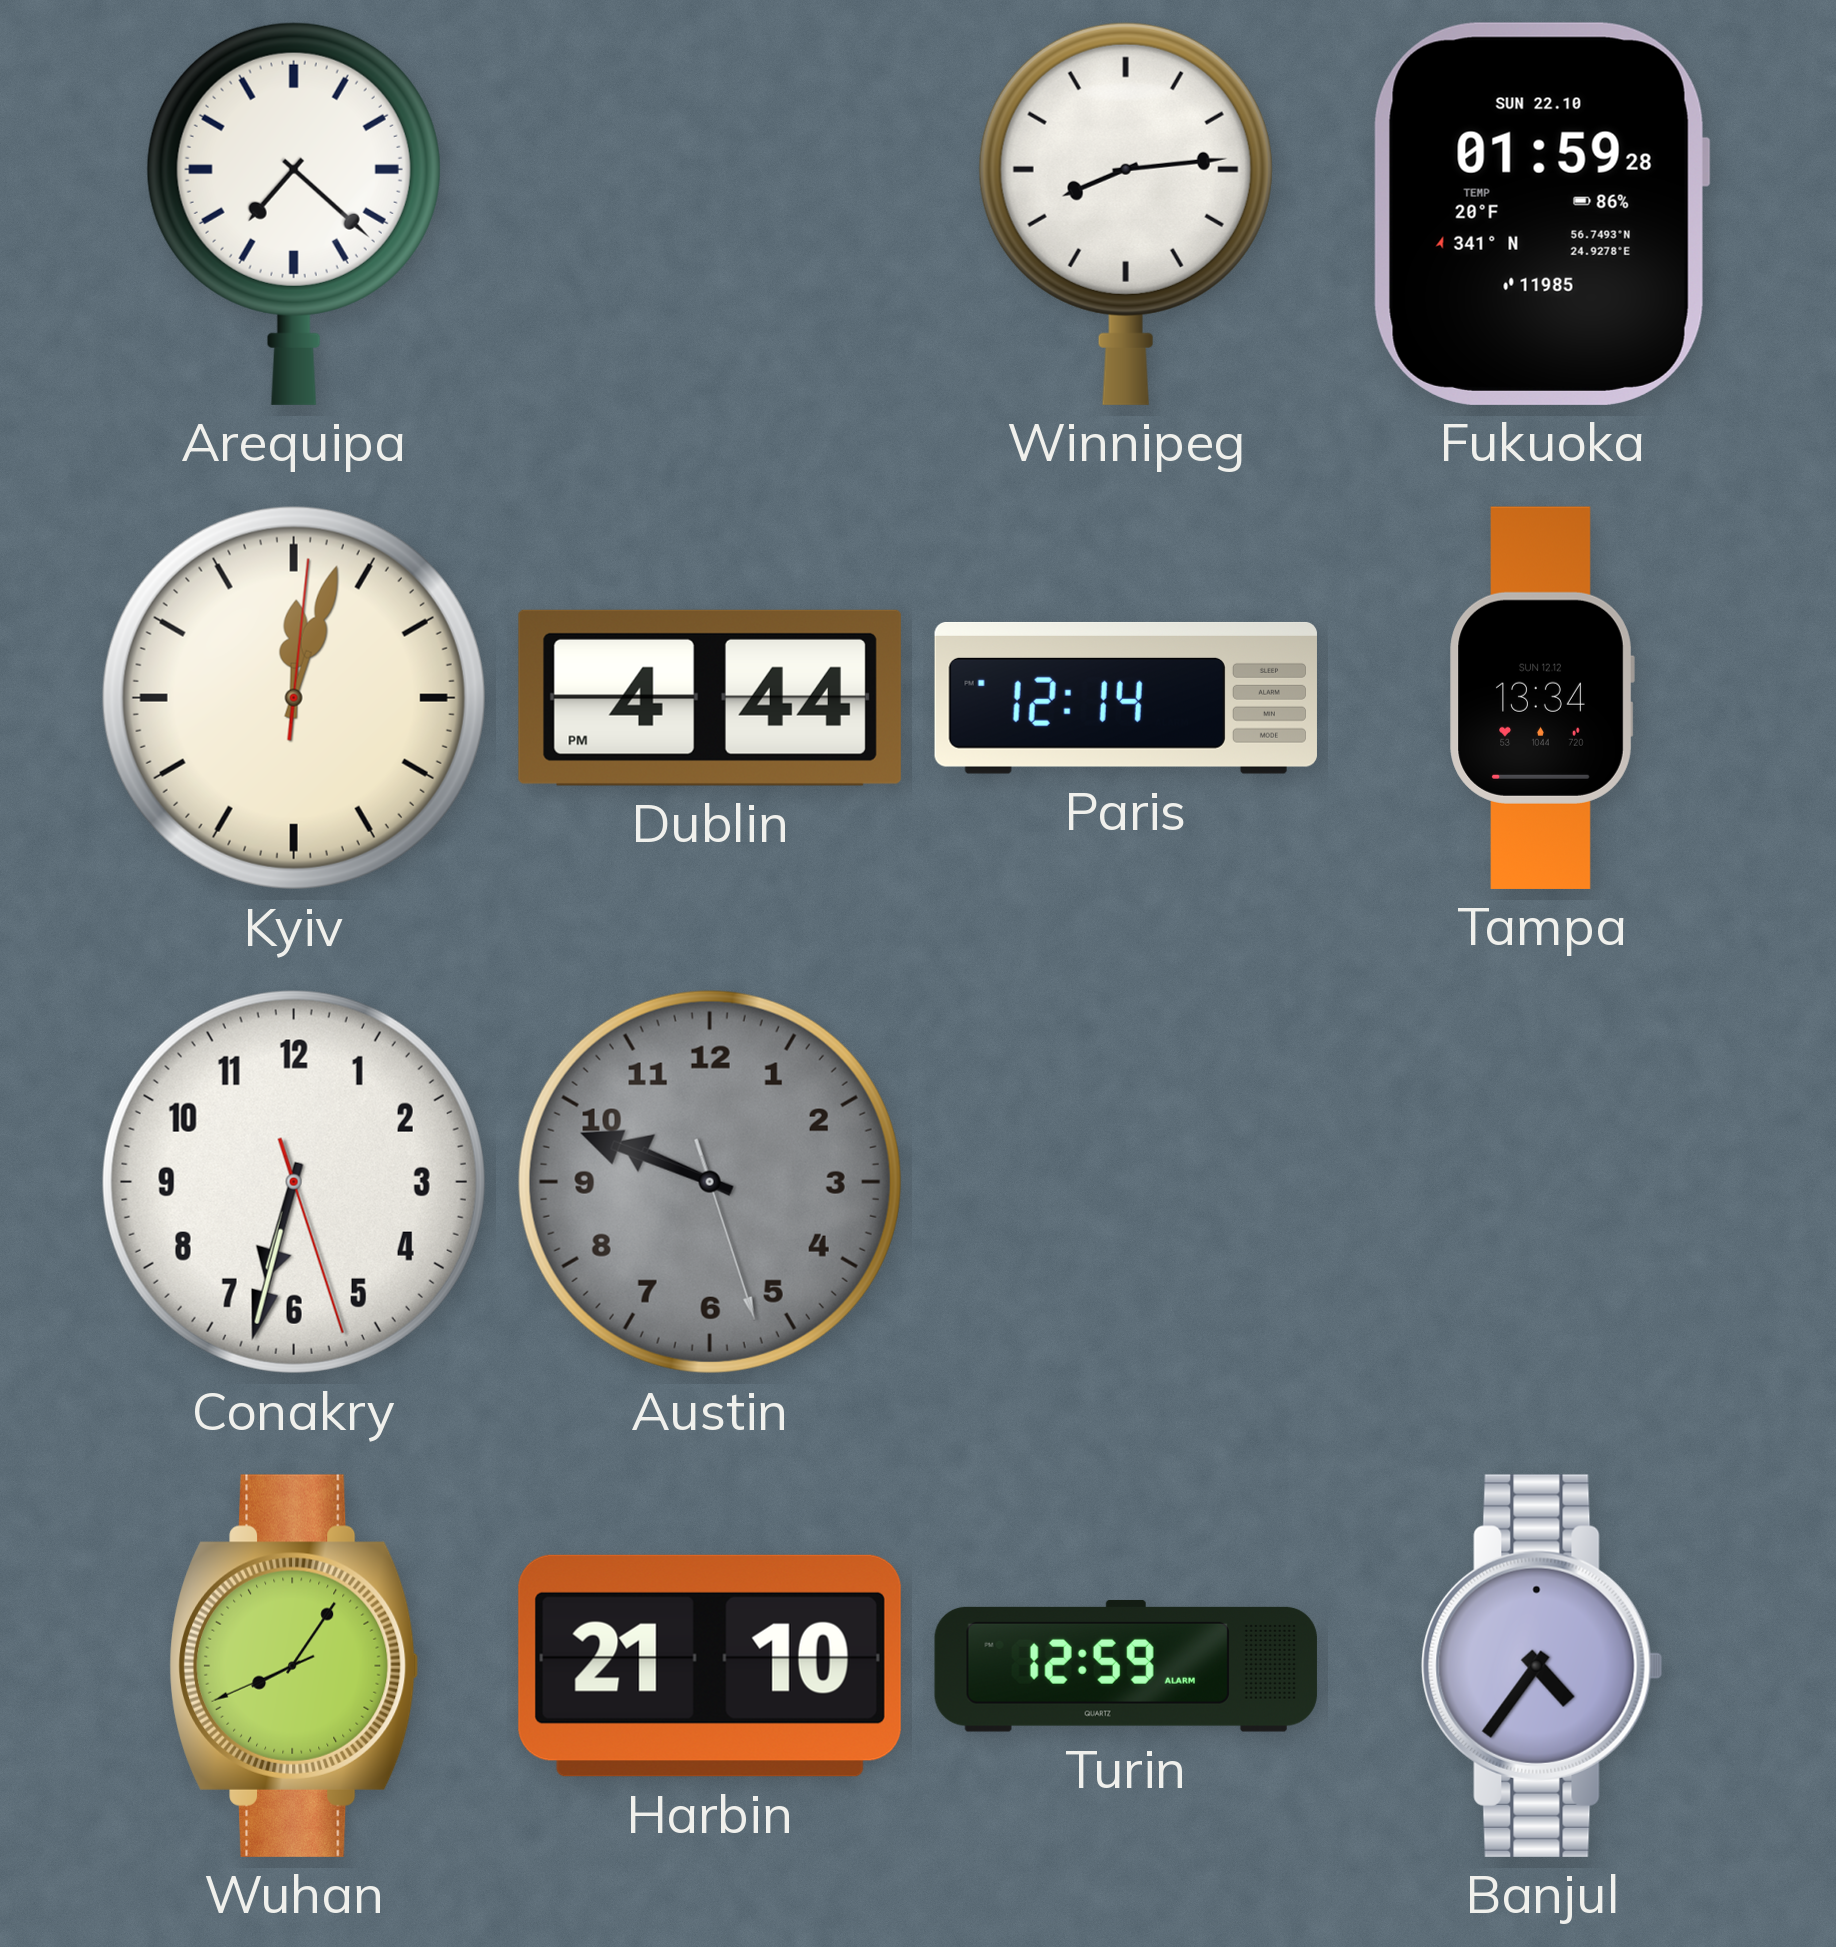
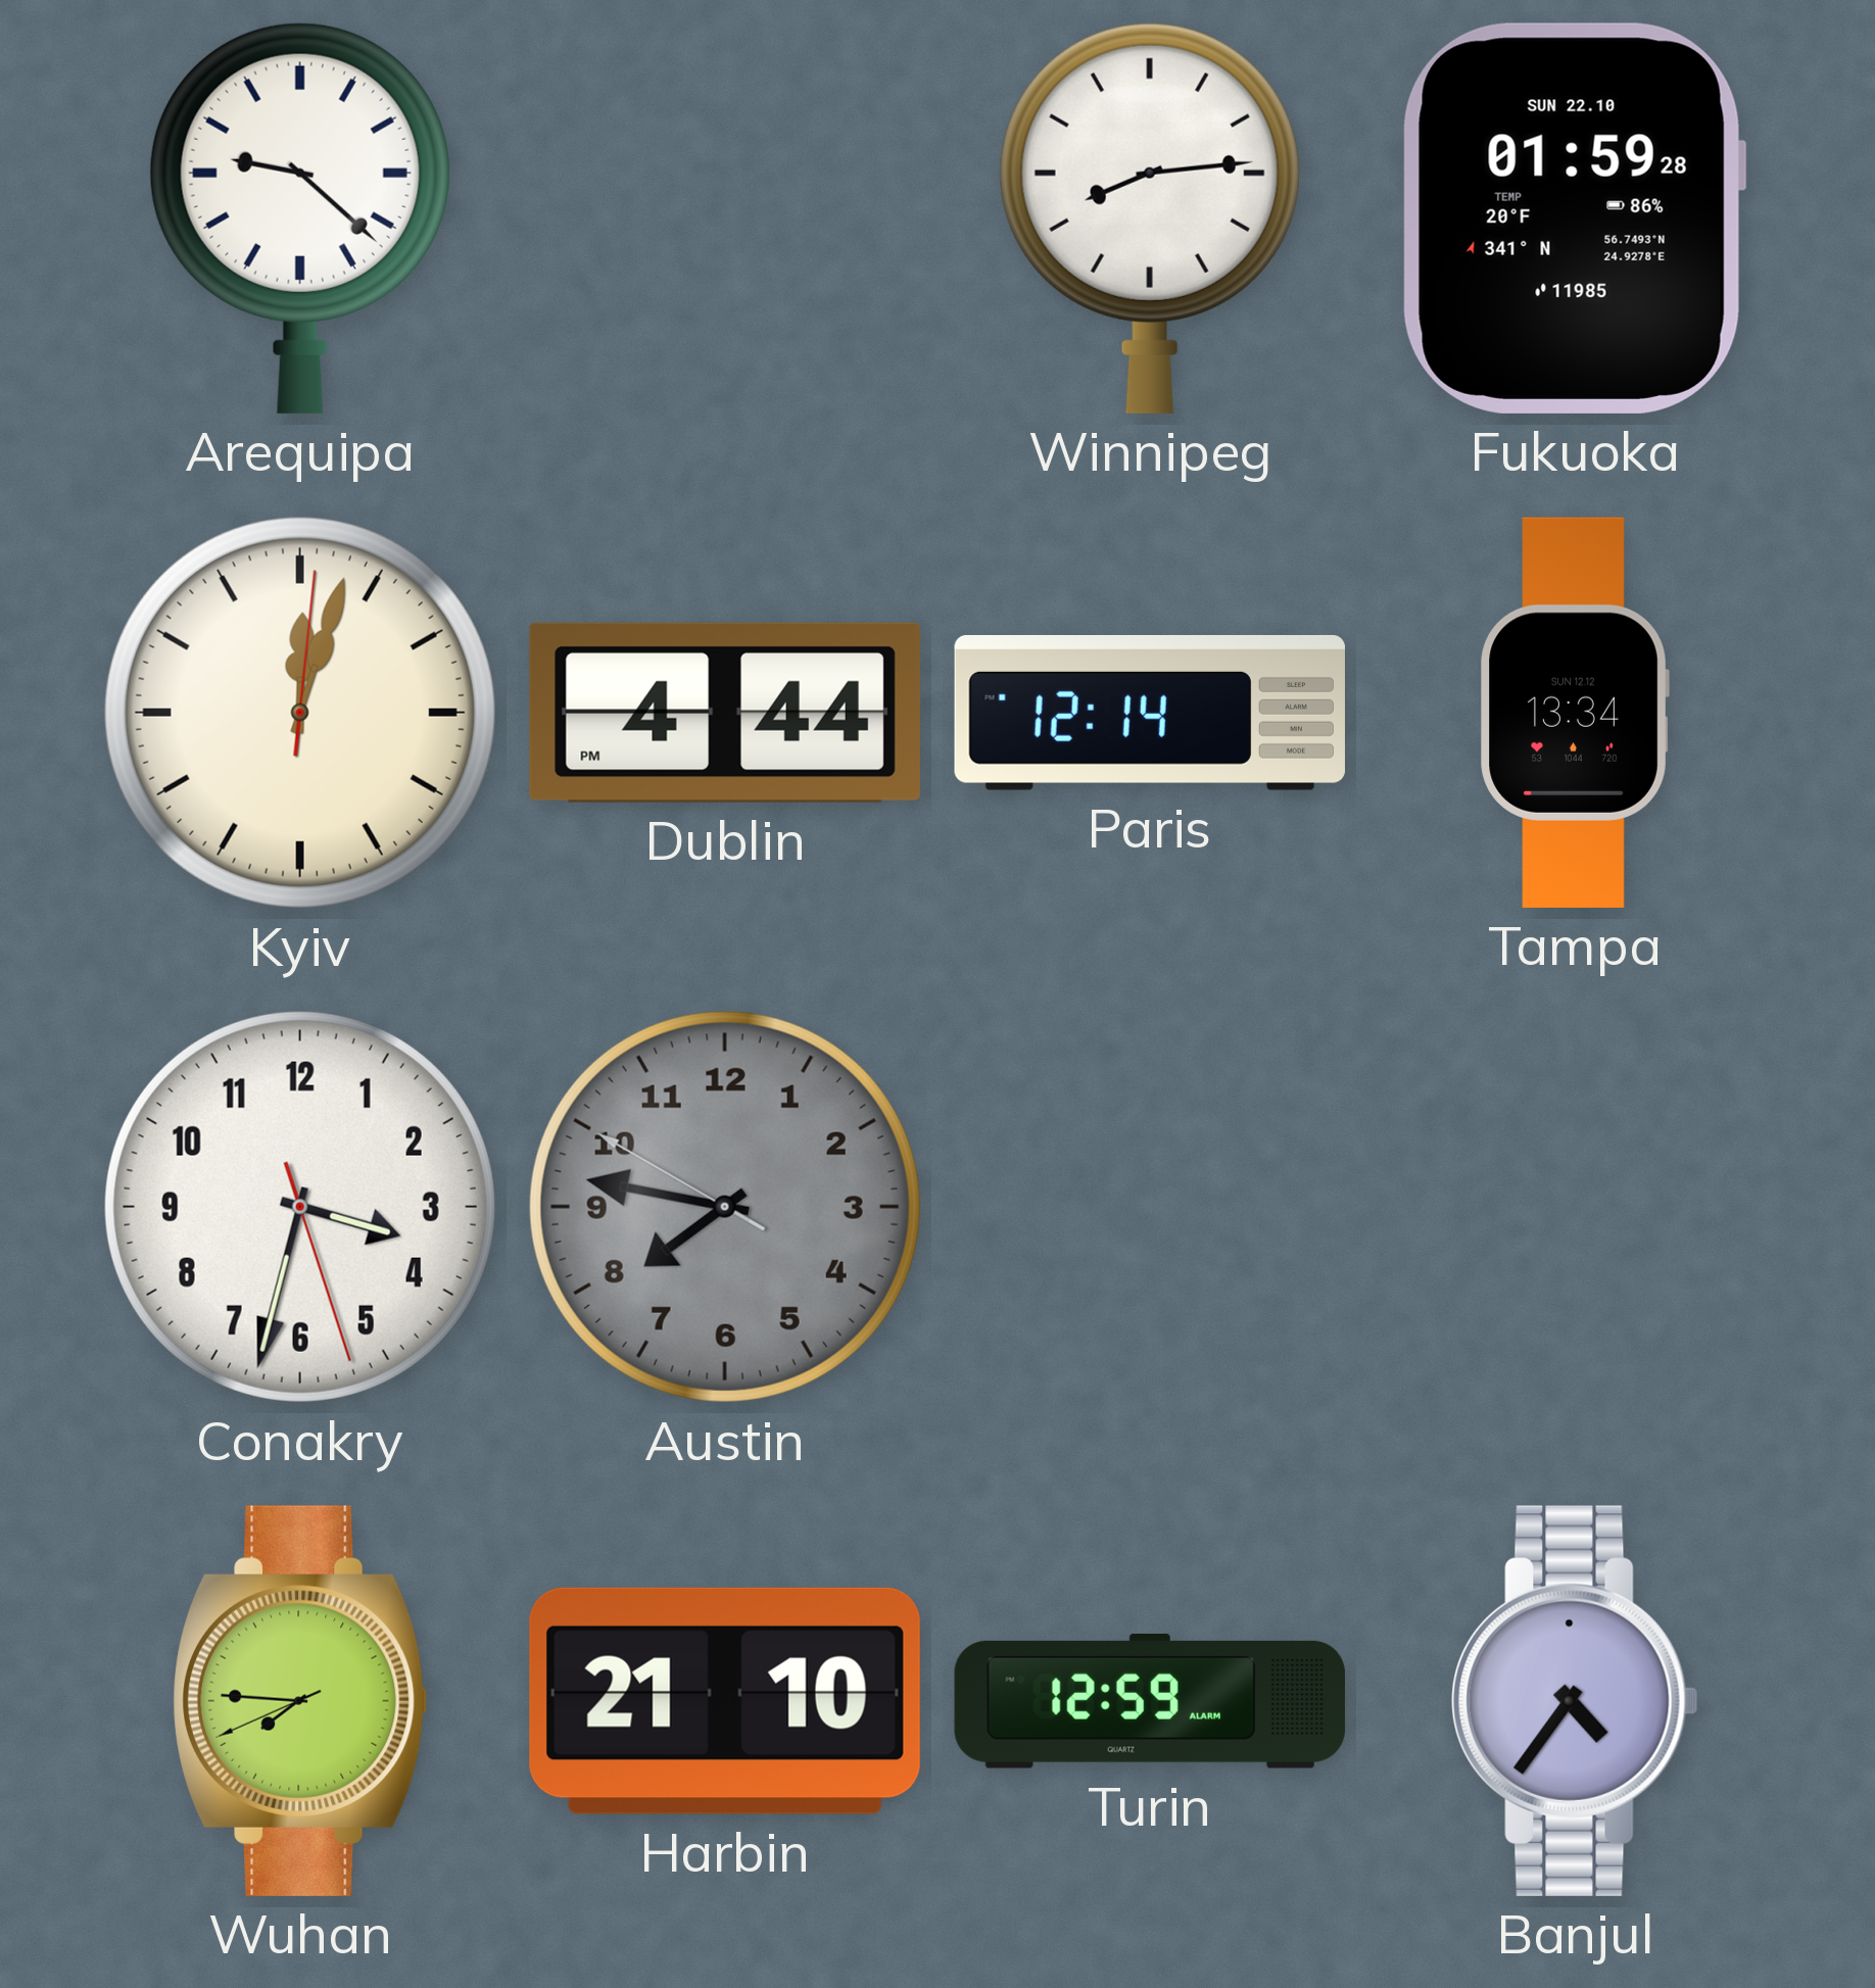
Arequipa: 7:22 -> 9:22
Conakry: 6:32 -> 3:32
Austin: 9:48 -> 7:46
Wuhan: 8:05 -> 7:45
